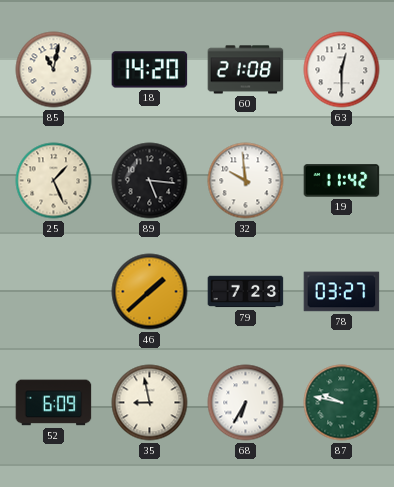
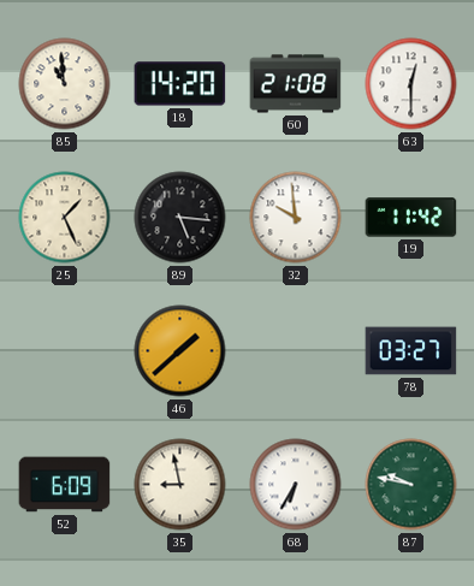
85: 11:02 -> 10:59
79: 7:23 -> none
